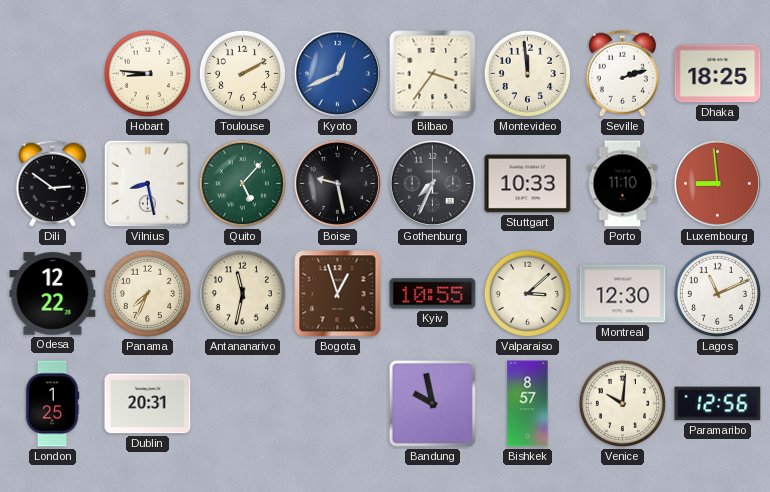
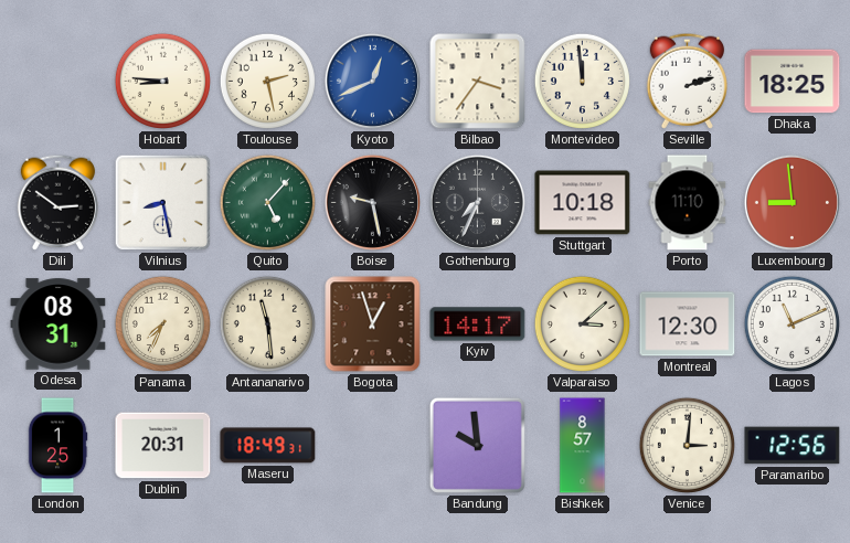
Toulouse: 2:10 -> 2:28
Stuttgart: 10:33 -> 10:18
Odesa: 12:22 -> 08:31
Antananarivo: 11:32 -> 11:29
Kyiv: 10:55 -> 14:17
Maseru: none -> 18:49
Bandung: 9:58 -> 9:59
Venice: 10:01 -> 3:01
